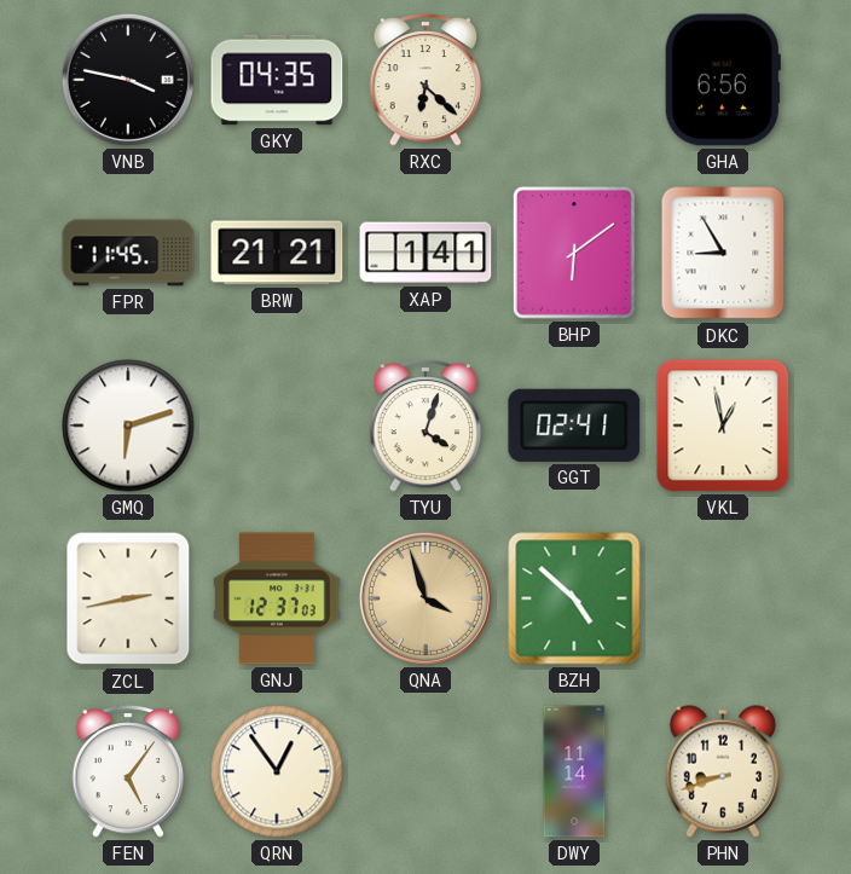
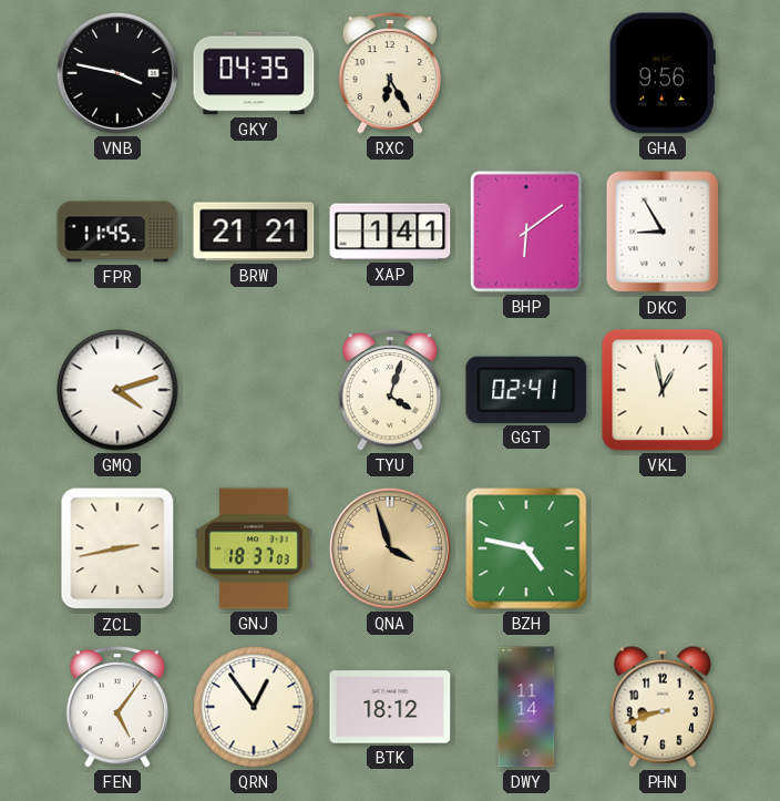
RXC: 6:22 -> 6:25
GHA: 6:56 -> 9:56
GMQ: 6:12 -> 4:12
GNJ: 12:37 -> 18:37
BZH: 4:52 -> 4:47
BTK: none -> 18:12
